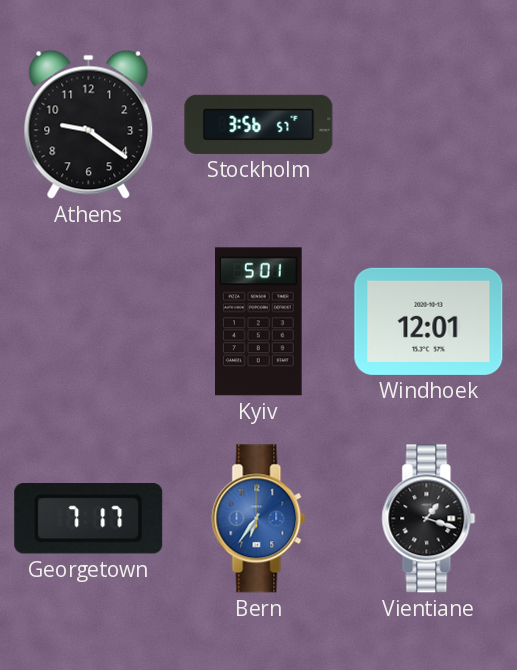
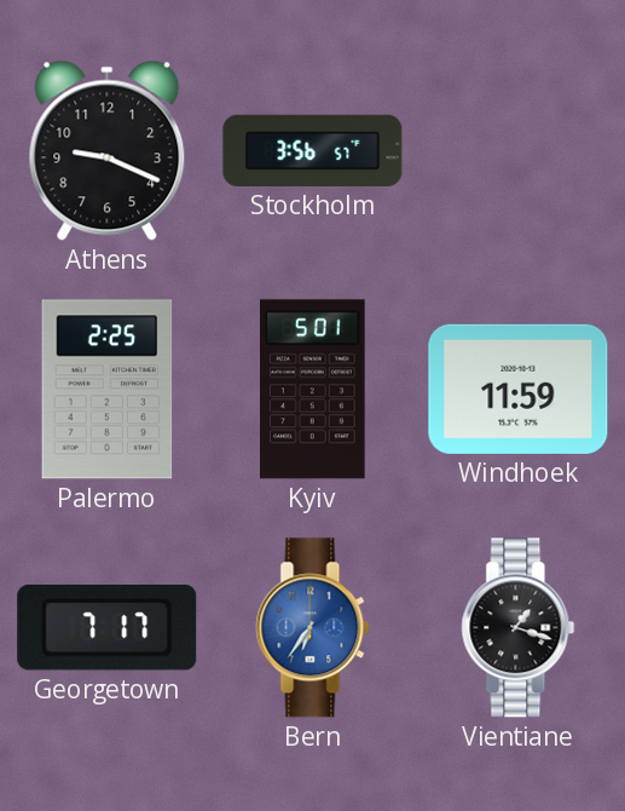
Athens: 9:21 -> 9:19
Palermo: none -> 2:25
Windhoek: 12:01 -> 11:59
